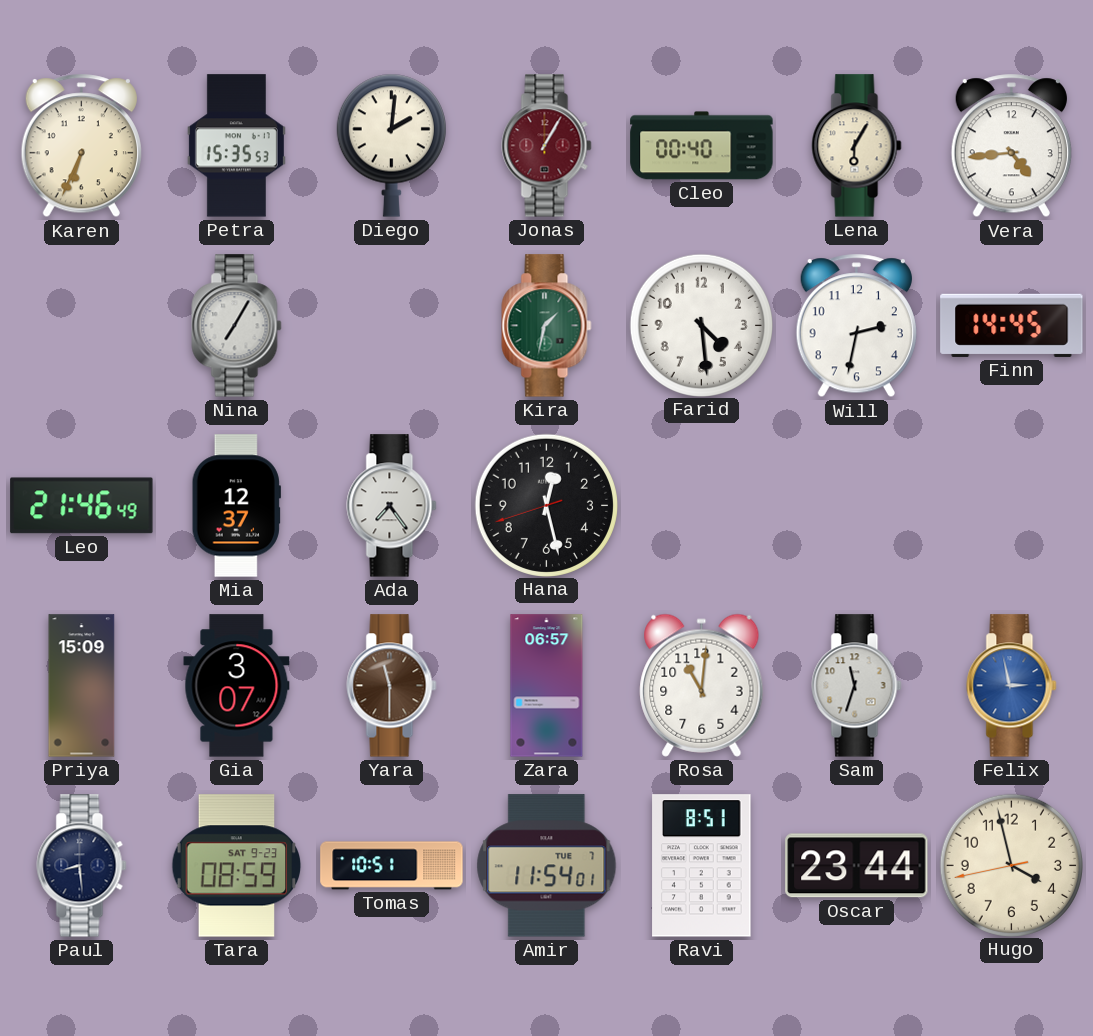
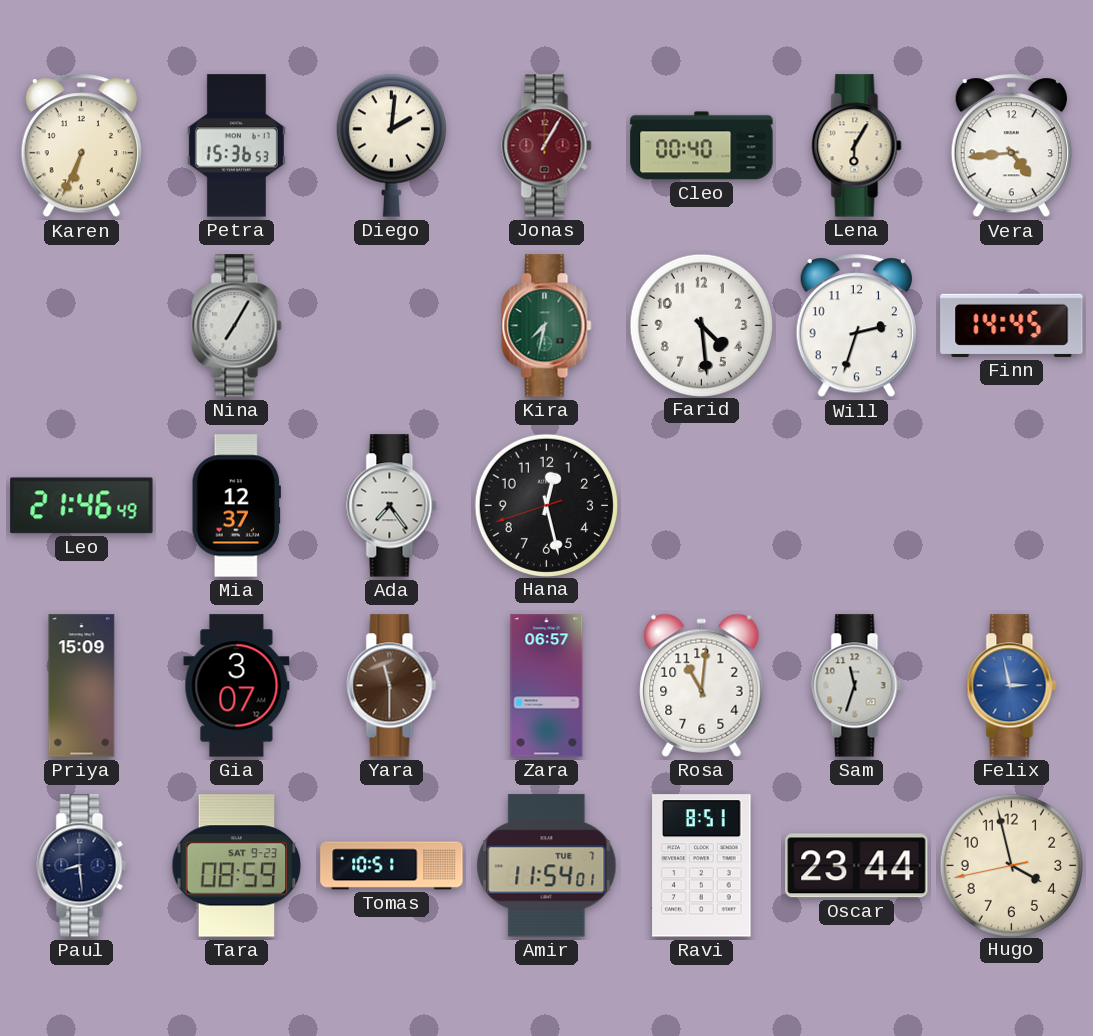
Petra: 15:35 -> 15:36
Kira: 1:32 -> 7:32
Will: 2:32 -> 2:33
